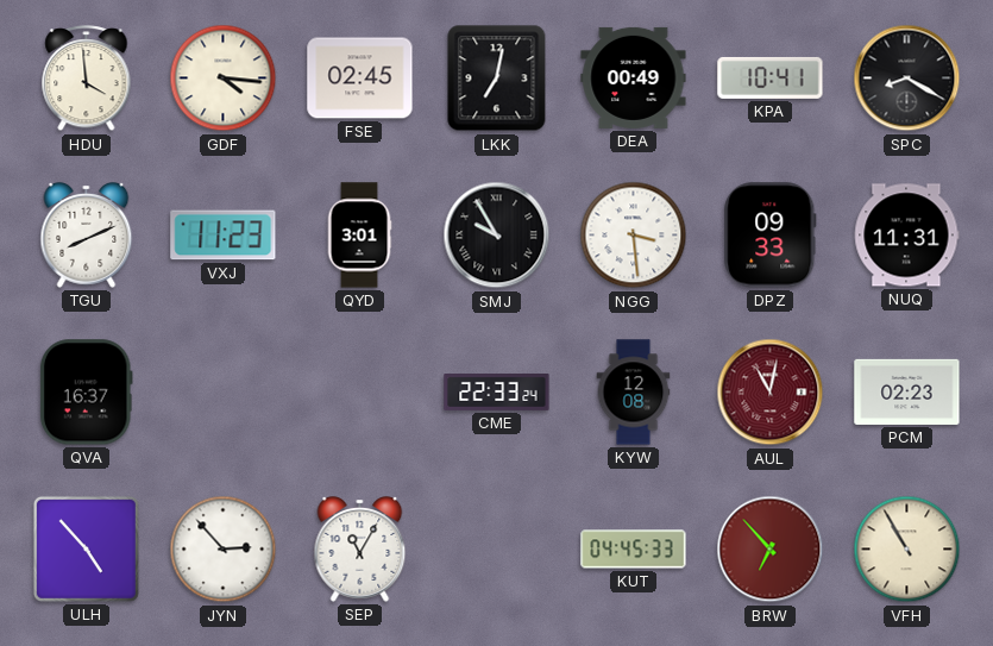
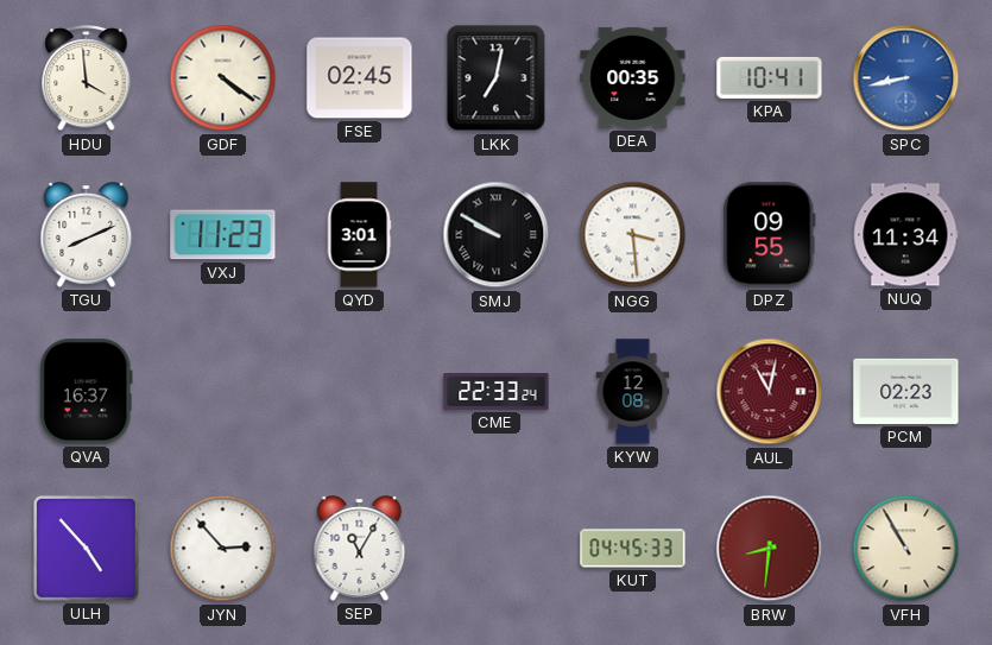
GDF: 4:16 -> 4:21
DEA: 00:49 -> 00:35
SPC: 8:20 -> 8:43
SPC dial: black -> blue
SMJ: 9:55 -> 9:50
DPZ: 09:33 -> 09:55
NUQ: 11:31 -> 11:34
BRW: 6:53 -> 8:31
